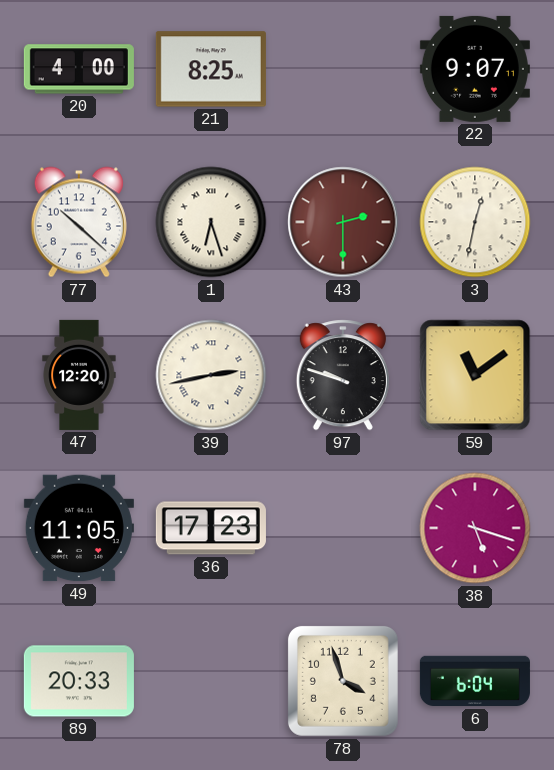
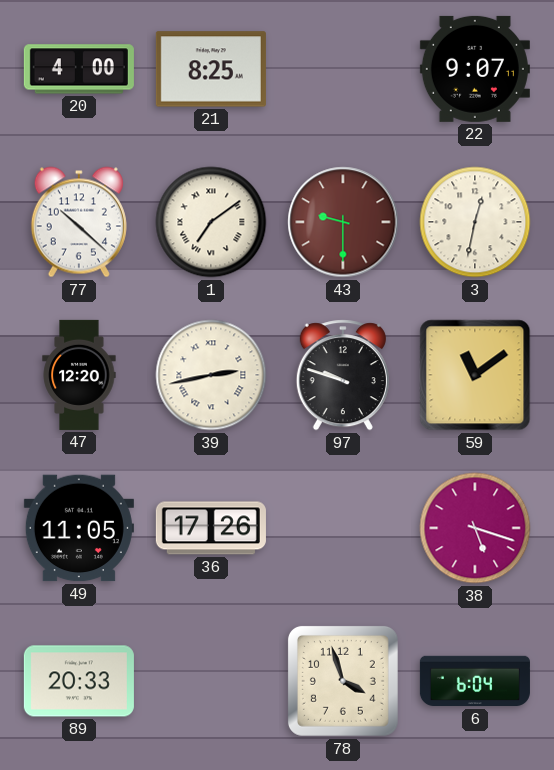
1: 6:27 -> 7:09
43: 2:30 -> 9:30
36: 17:23 -> 17:26
